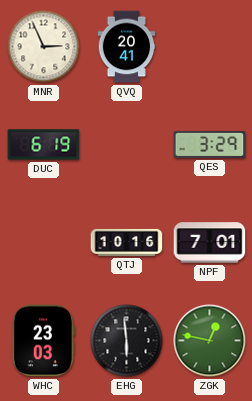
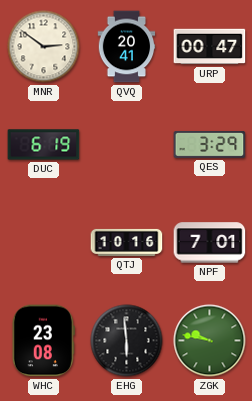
MNR: 2:56 -> 2:51
URP: none -> 00:47
WHC: 23:03 -> 23:08
ZGK: 12:47 -> 9:47
